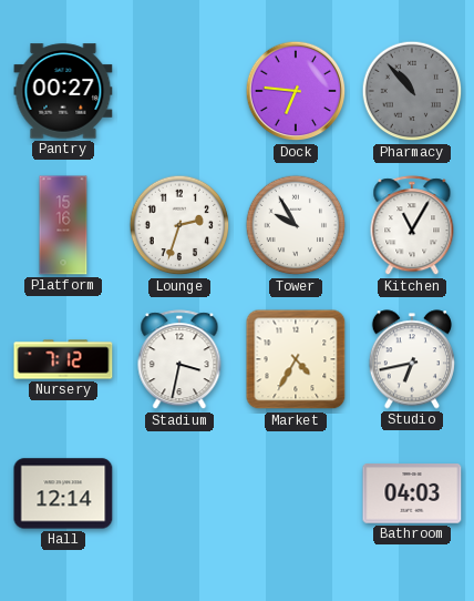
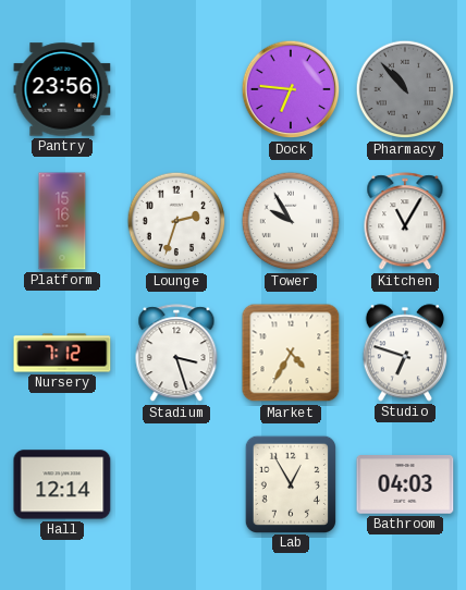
Pantry: 00:27 -> 23:56
Stadium: 3:32 -> 3:27
Studio: 6:43 -> 6:48
Lab: none -> 12:55
